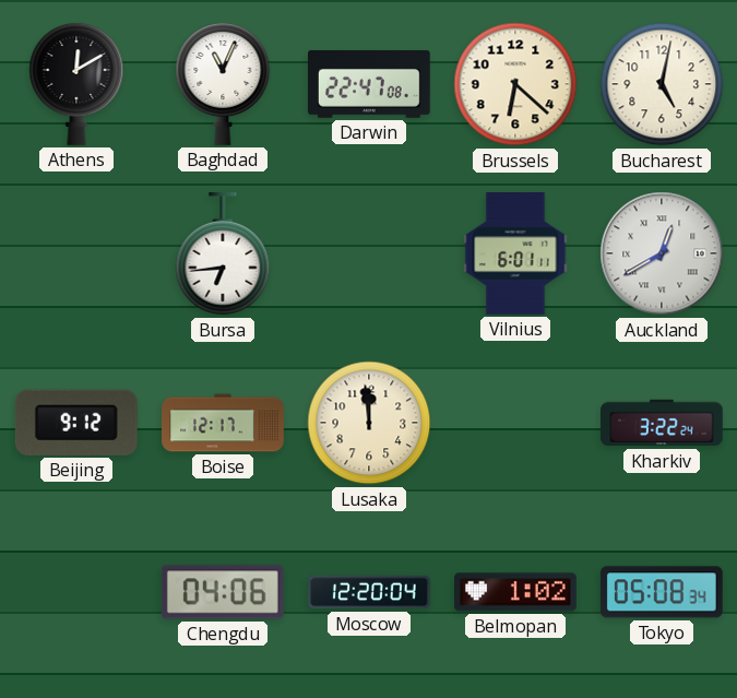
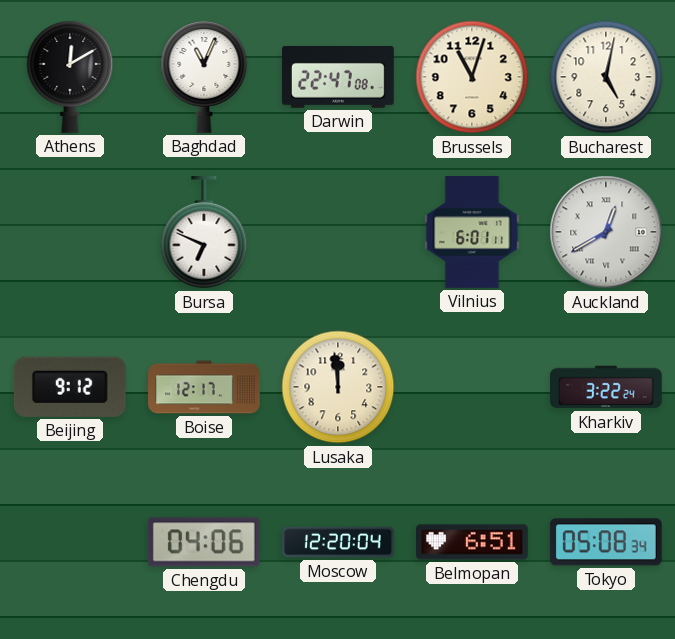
Brussels: 6:22 -> 11:03
Bursa: 6:44 -> 6:49
Belmopan: 1:02 -> 6:51
